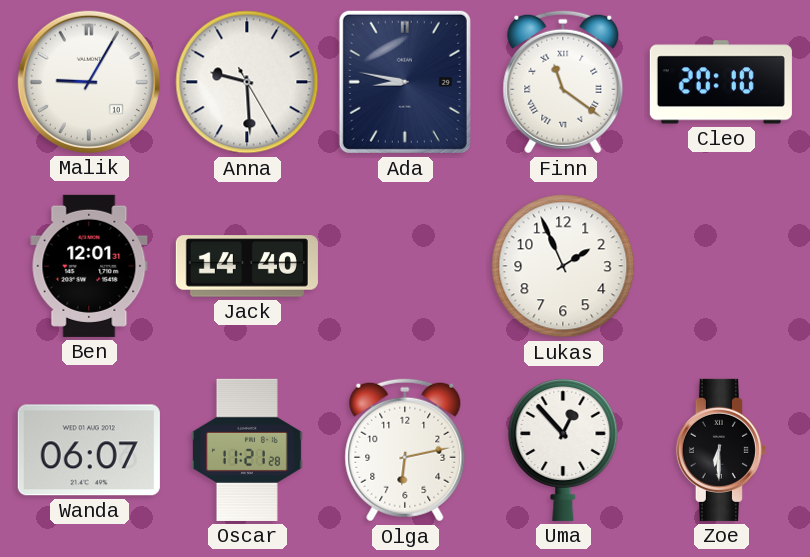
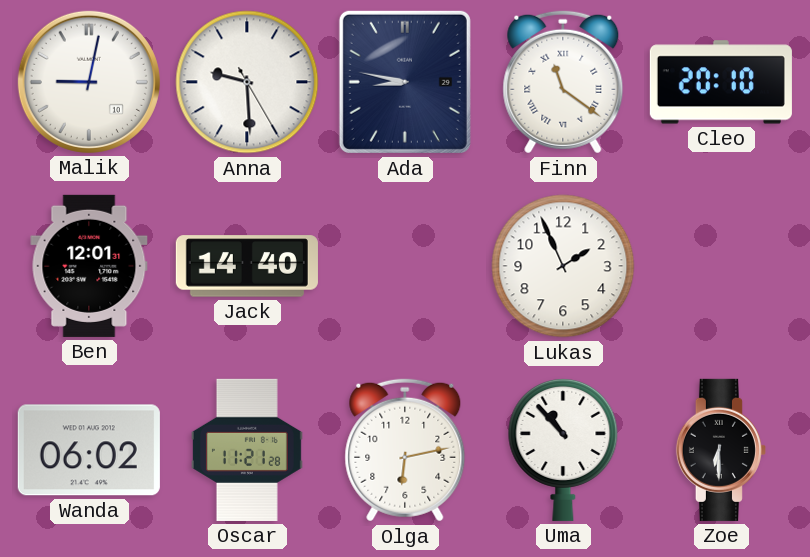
Malik: 9:05 -> 9:02
Wanda: 06:07 -> 06:02
Uma: 12:53 -> 10:53
